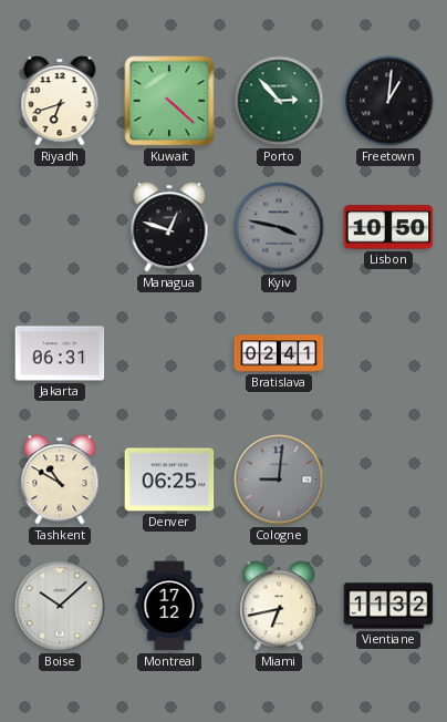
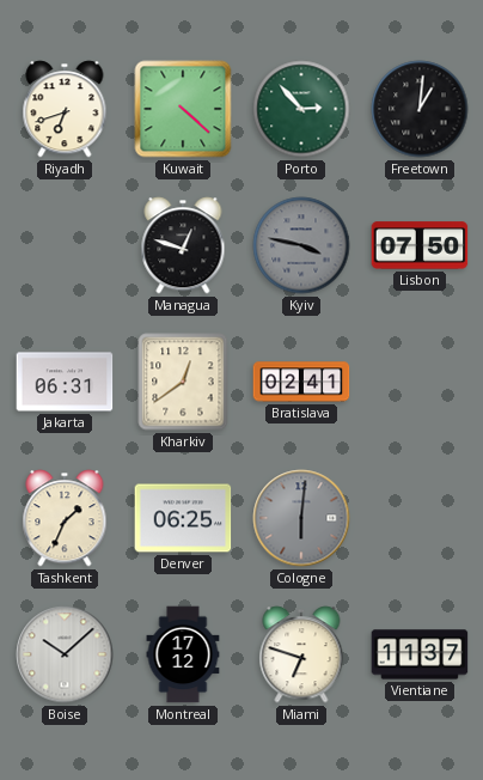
Lisbon: 10:50 -> 07:50
Kharkiv: none -> 12:39
Tashkent: 10:50 -> 1:34
Cologne: 9:01 -> 6:01
Miami: 6:43 -> 6:48
Vientiane: 11:32 -> 11:37
